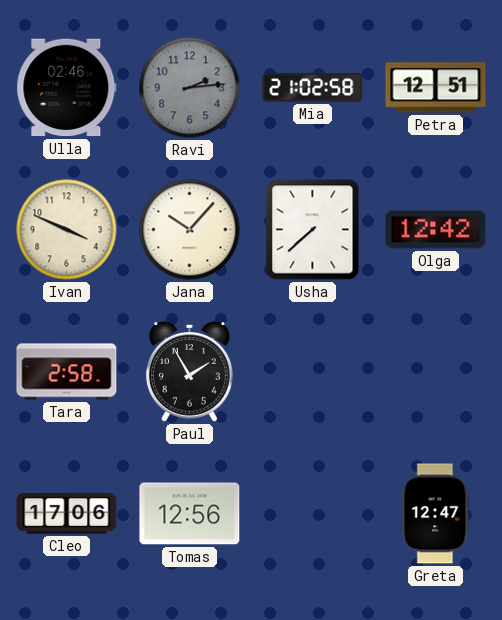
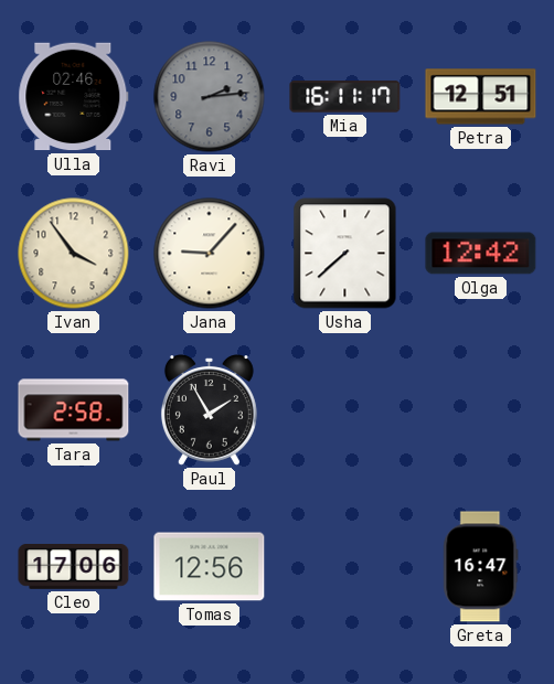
Mia: 21:02 -> 16:11
Ivan: 3:49 -> 3:54
Jana: 10:07 -> 9:07
Greta: 12:47 -> 16:47
